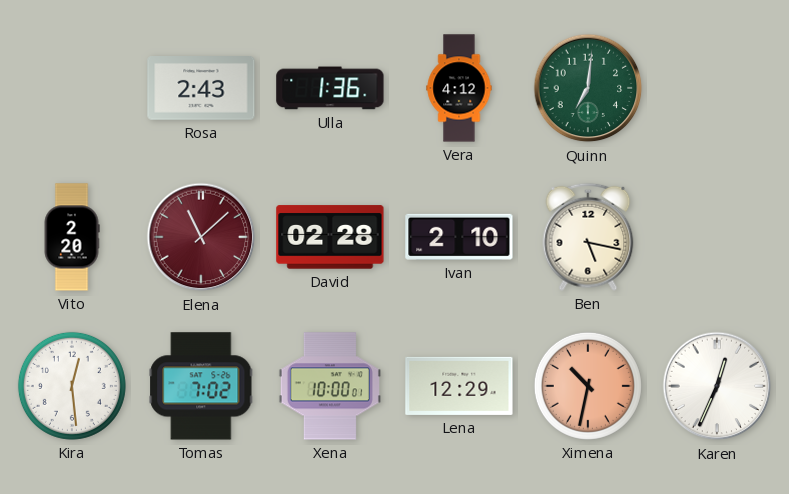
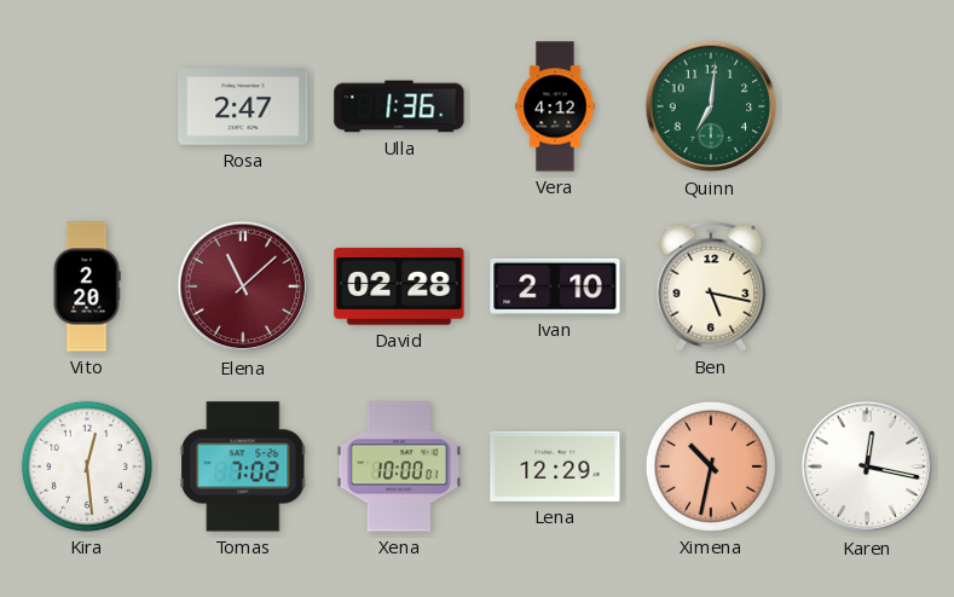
Rosa: 2:43 -> 2:47
Karen: 12:34 -> 12:17
